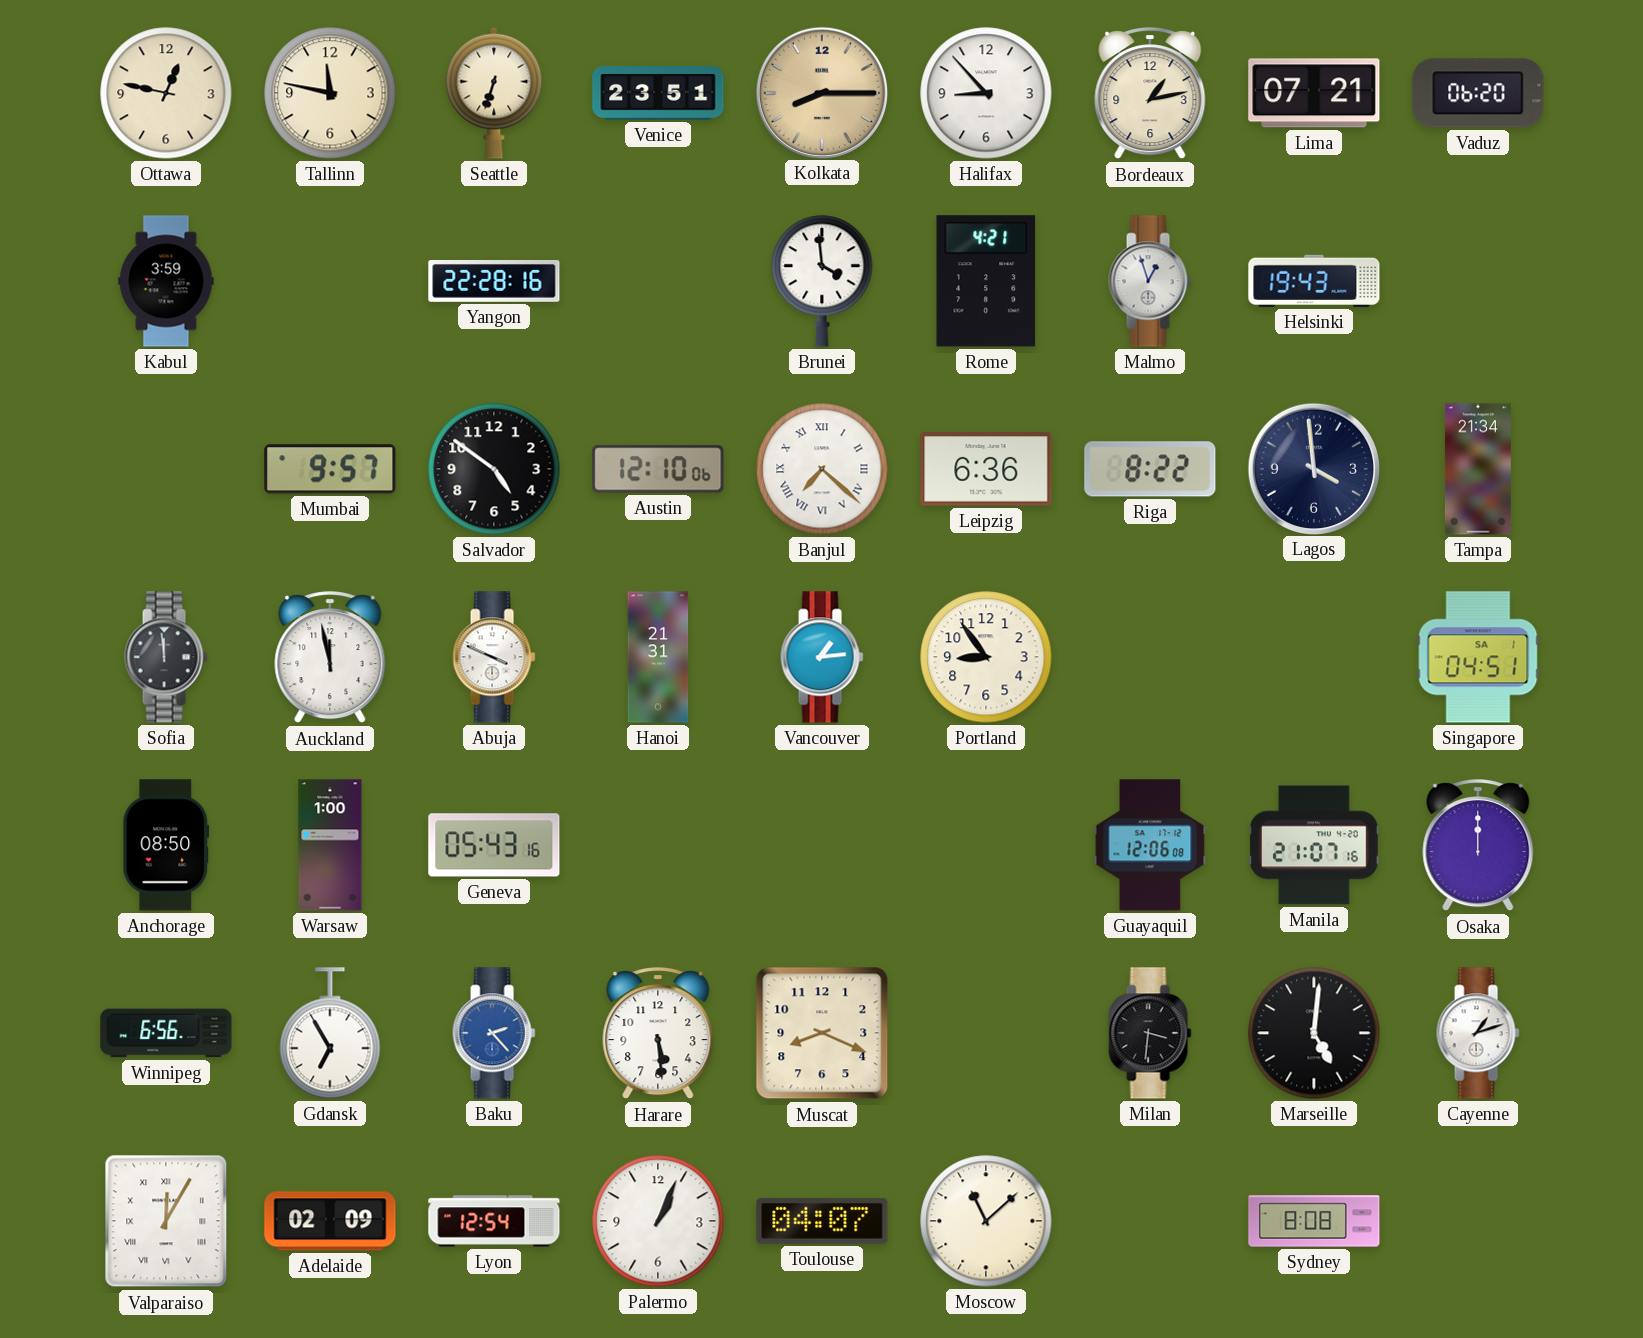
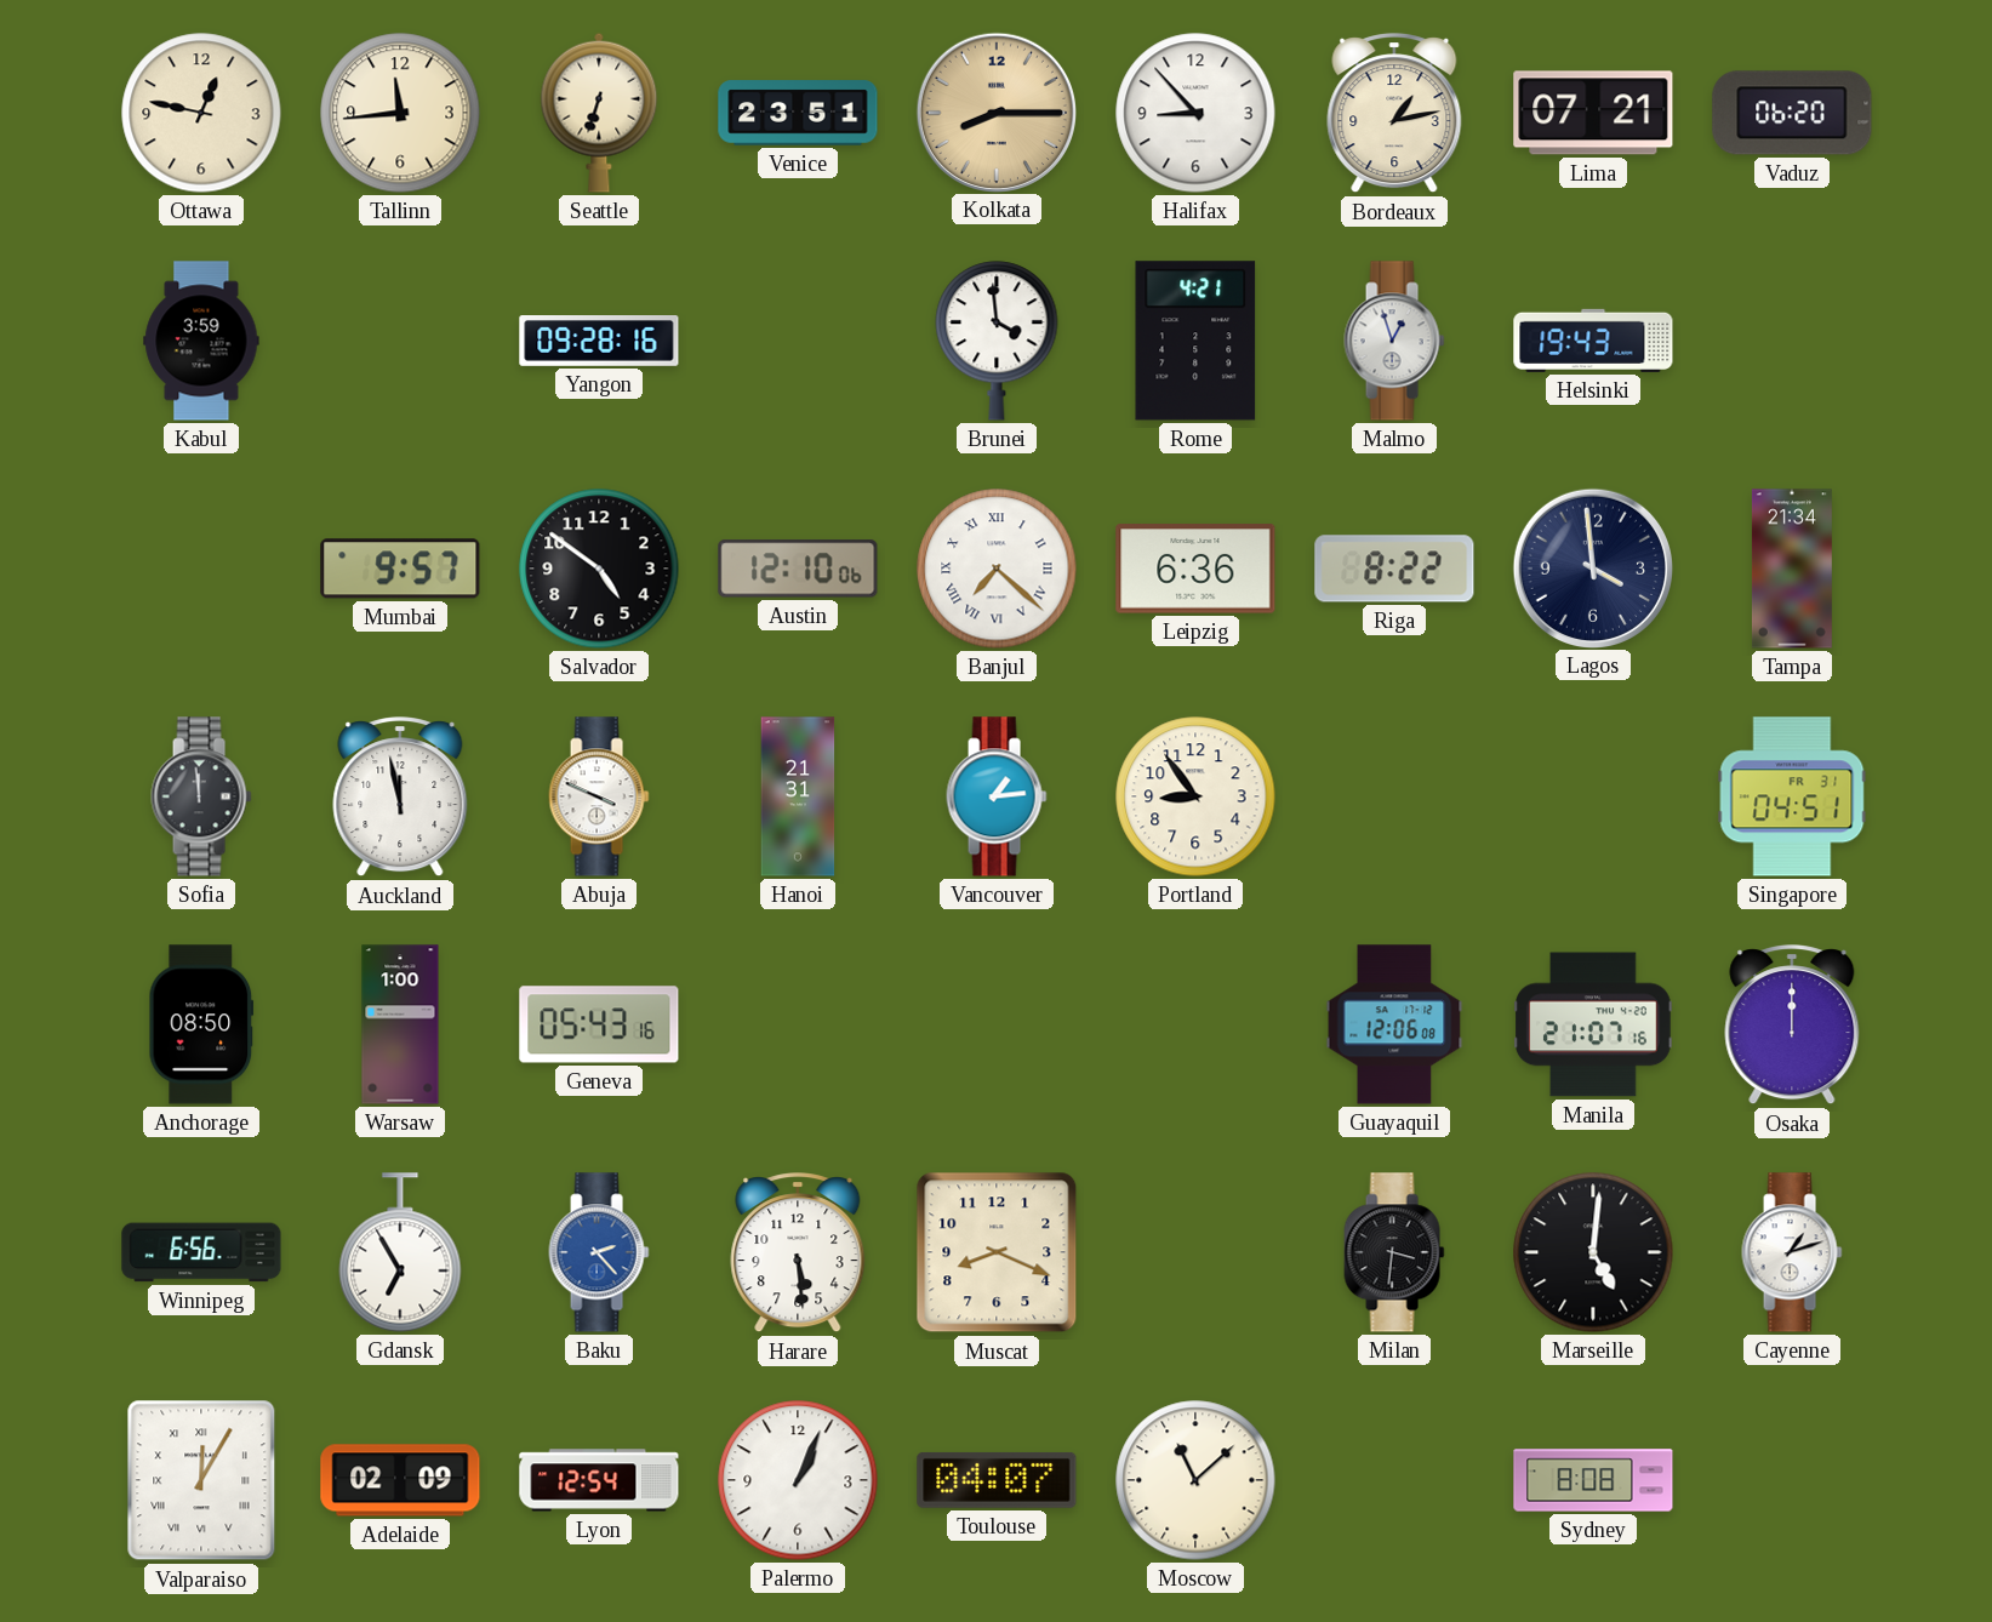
Tallinn: 11:47 -> 11:44
Yangon: 22:28 -> 09:28
Singapore date: SA 1 -> FR 31
